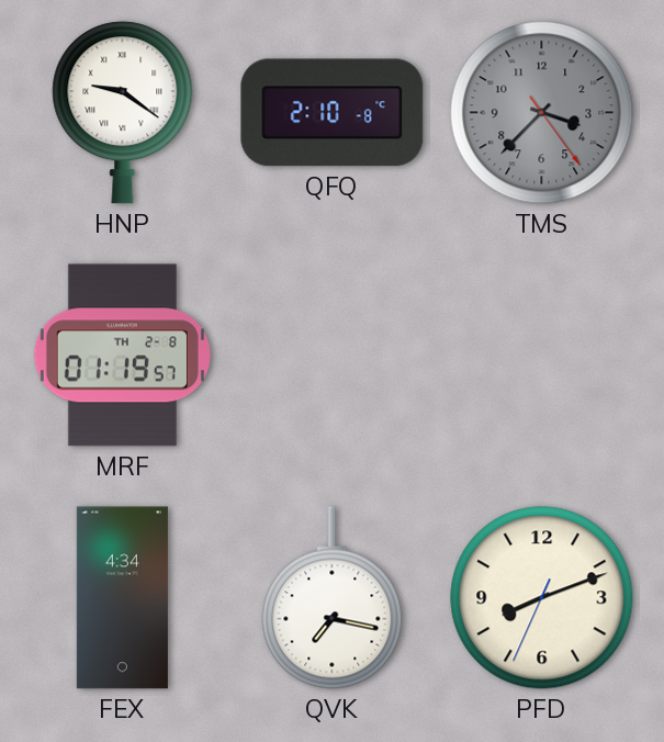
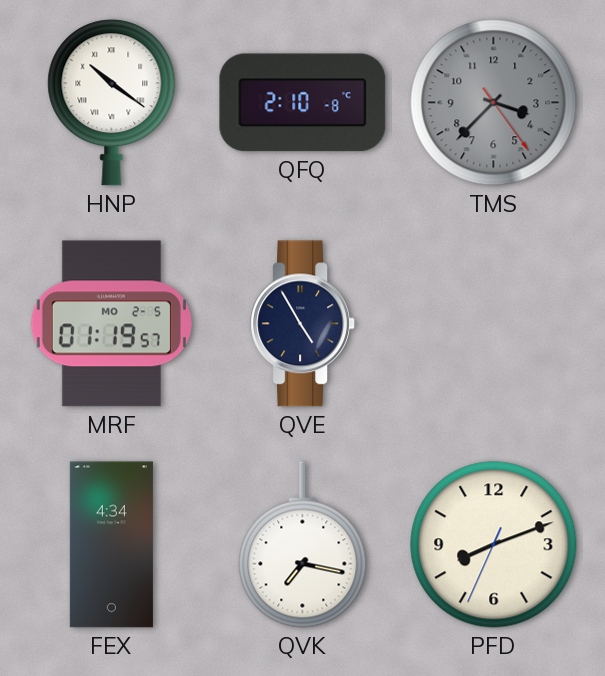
HNP: 9:21 -> 10:21
MRF date: TH 2-8 -> MO 2-5
QVE: none -> 4:55
